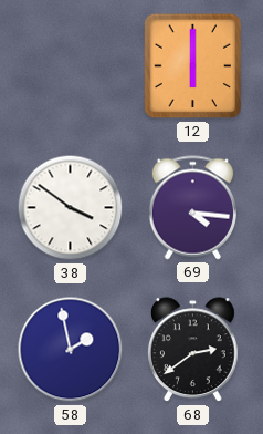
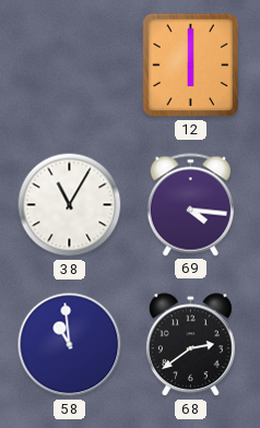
38: 3:51 -> 11:05
58: 1:58 -> 10:59
